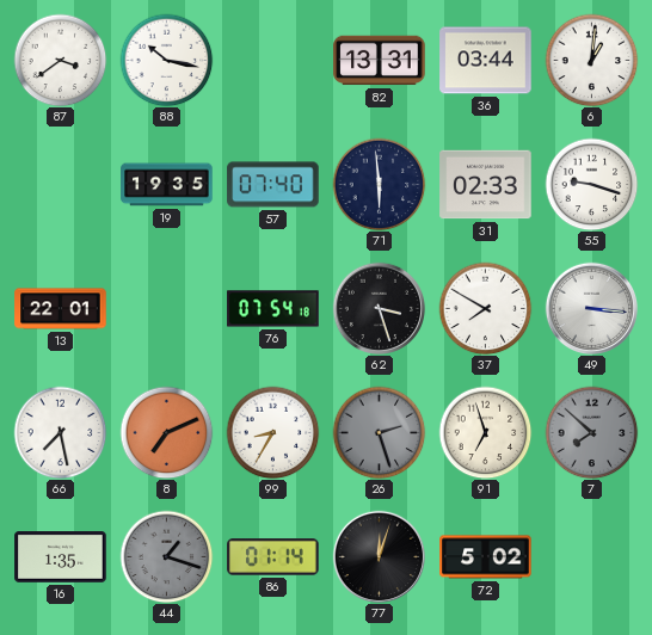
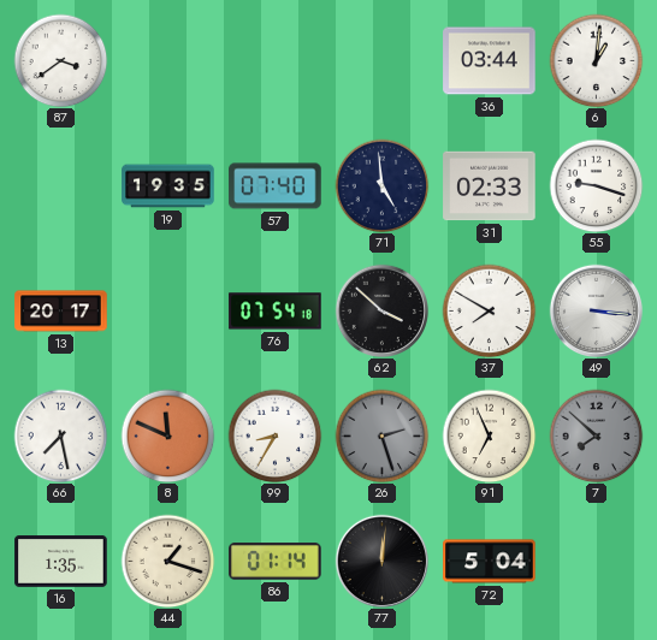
88: 10:17 -> none
82: 13:31 -> none
71: 5:59 -> 4:59
13: 22:01 -> 20:17
62: 3:27 -> 3:52
8: 7:11 -> 11:49
91: 6:57 -> 6:56
44 dial: grey -> cream
77: 12:03 -> 12:01
72: 5:02 -> 5:04
